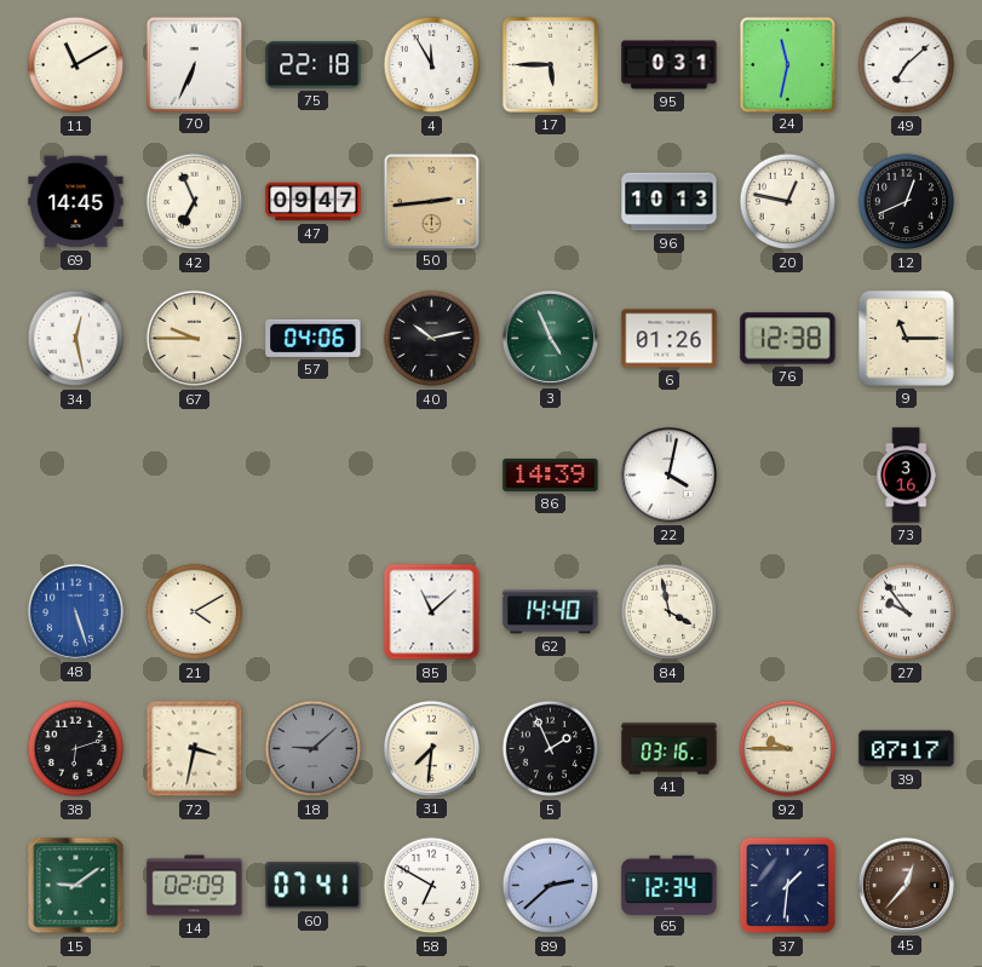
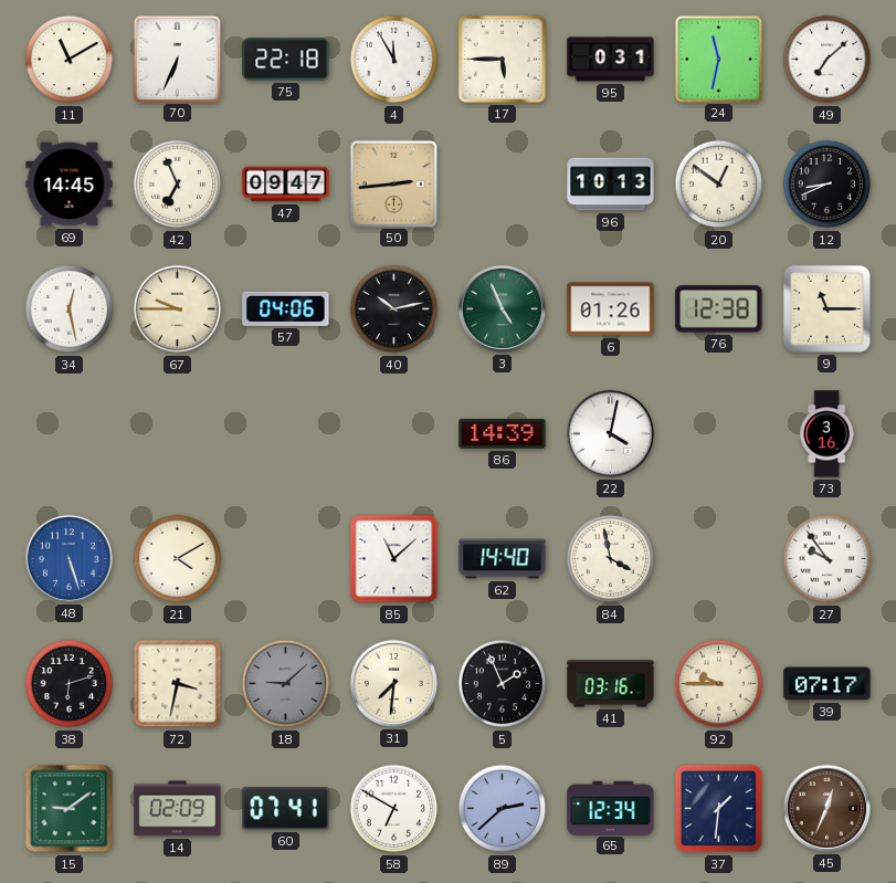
20: 12:47 -> 12:51
12: 12:41 -> 8:41
45: 12:37 -> 12:34
